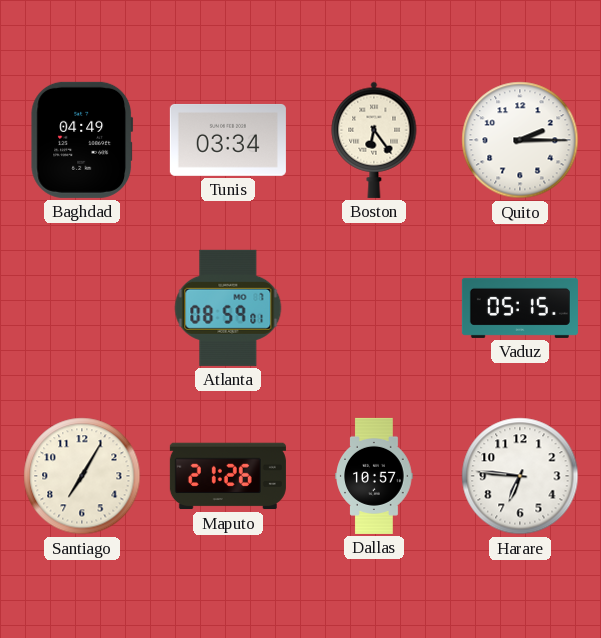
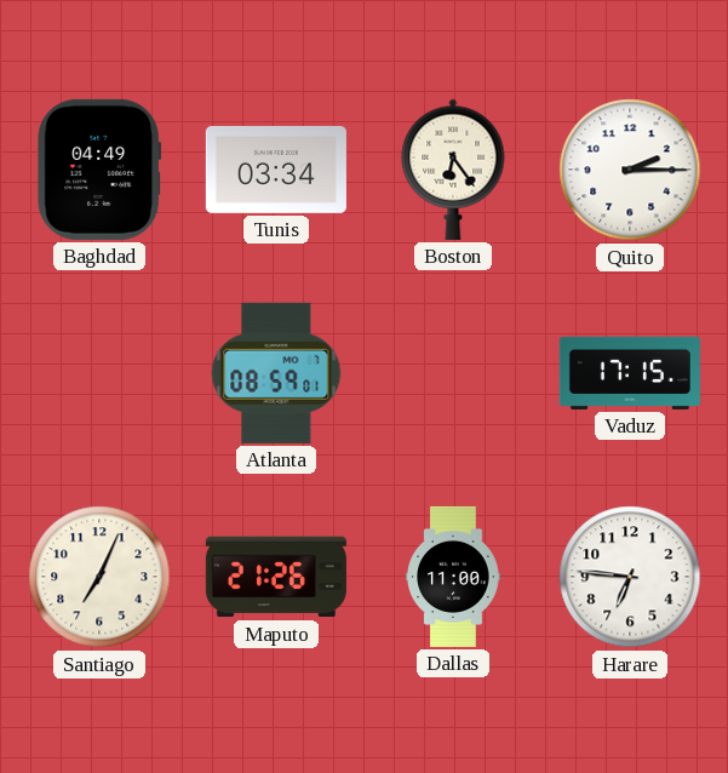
Vaduz: 05:15 -> 17:15
Santiago: 7:05 -> 7:04
Dallas: 10:57 -> 11:00
